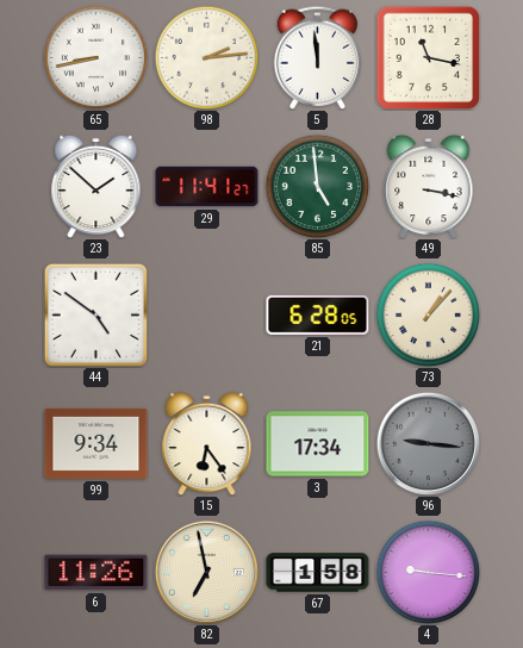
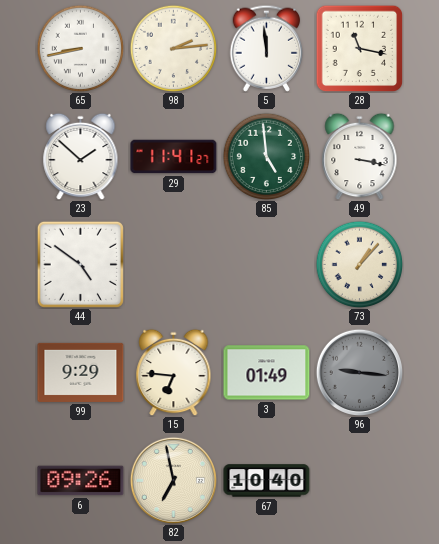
21: 6:28 -> none
99: 9:34 -> 9:29
15: 6:24 -> 6:46
3: 17:34 -> 01:49
6: 11:26 -> 09:26
67: 1:58 -> 10:40
4: 9:16 -> none
